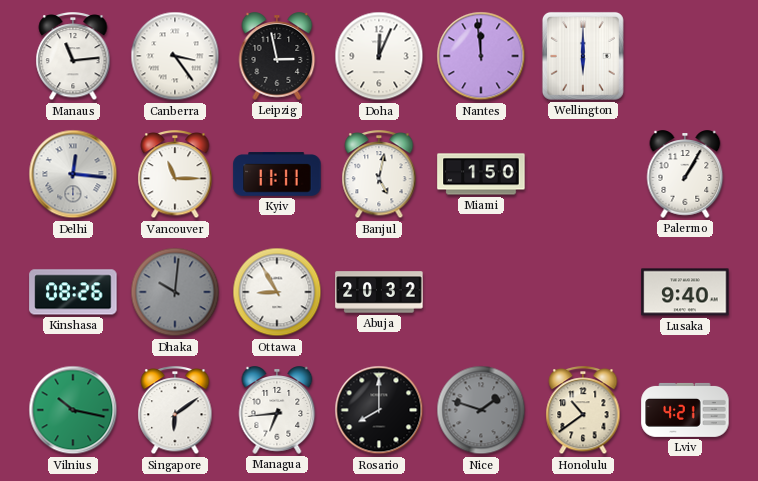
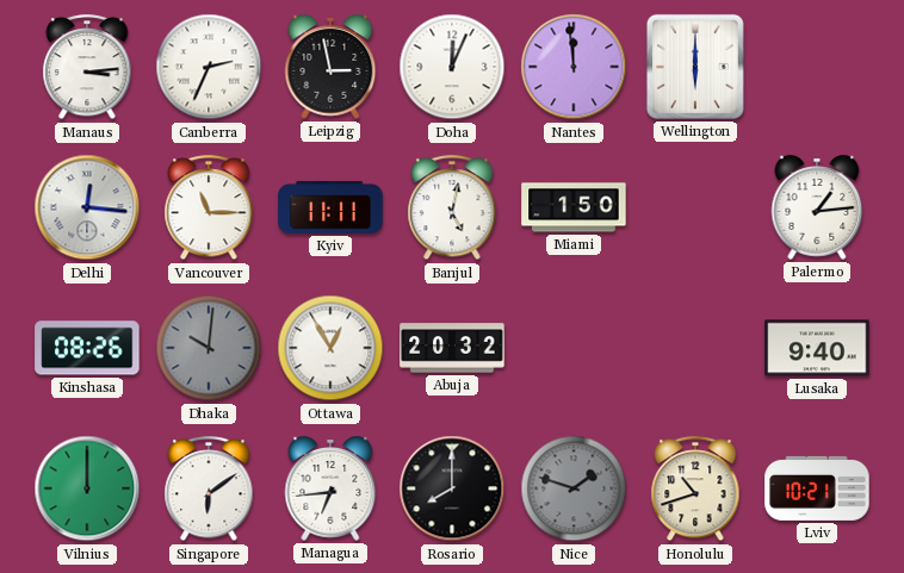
Manaus: 11:14 -> 3:14
Canberra: 3:24 -> 2:34
Palermo: 1:05 -> 1:14
Ottawa: 8:55 -> 12:55
Vilnius: 10:17 -> 12:00
Honolulu: 10:39 -> 10:42
Lviv: 4:21 -> 10:21
